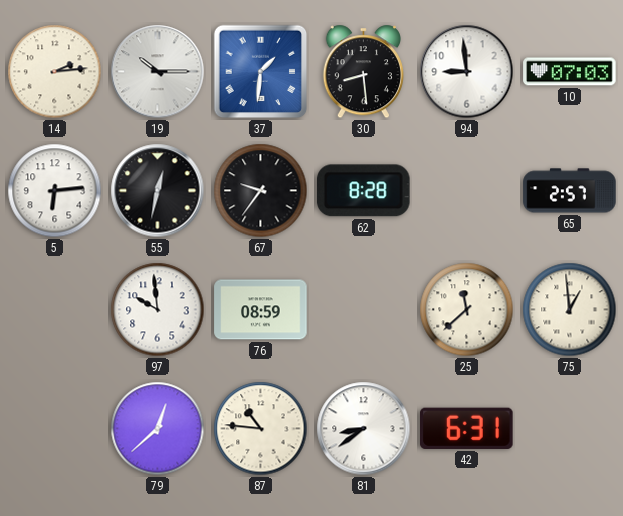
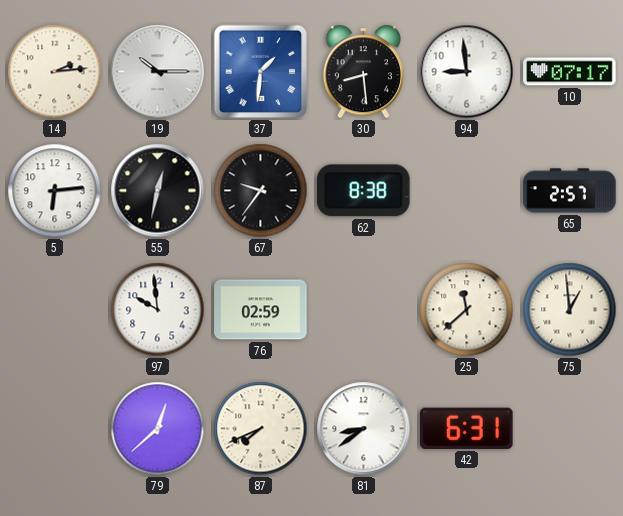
10: 07:03 -> 07:17
62: 8:28 -> 8:38
76: 08:59 -> 02:59
87: 10:46 -> 7:41
